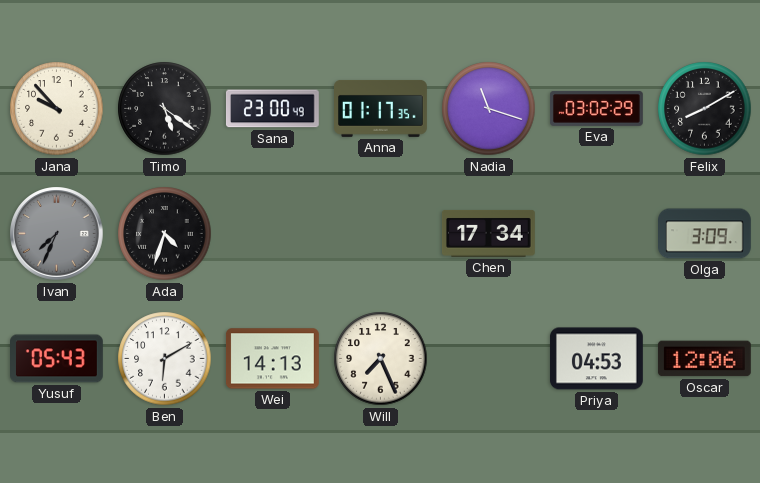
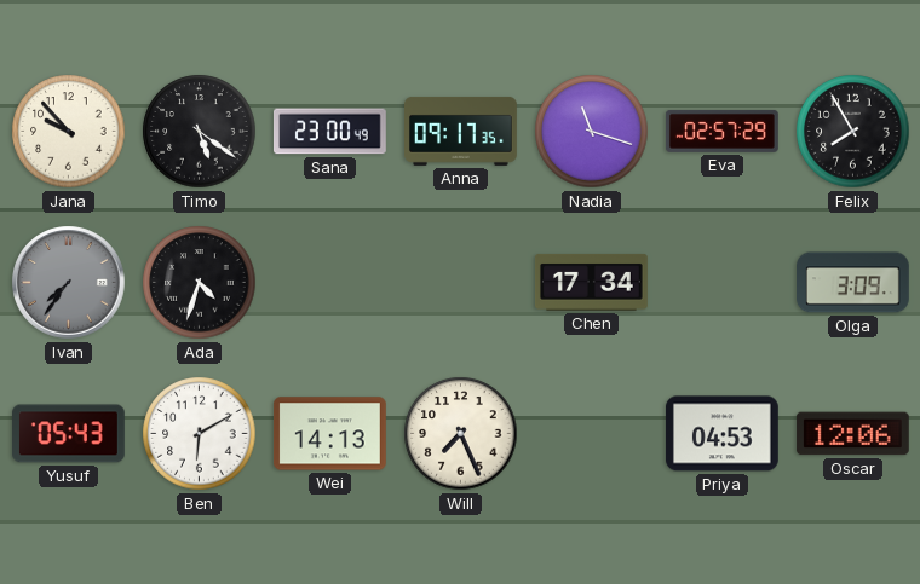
Anna: 01:17 -> 09:17
Eva: 03:02 -> 02:57
Felix: 8:10 -> 7:55
Ivan: 7:34 -> 7:36
